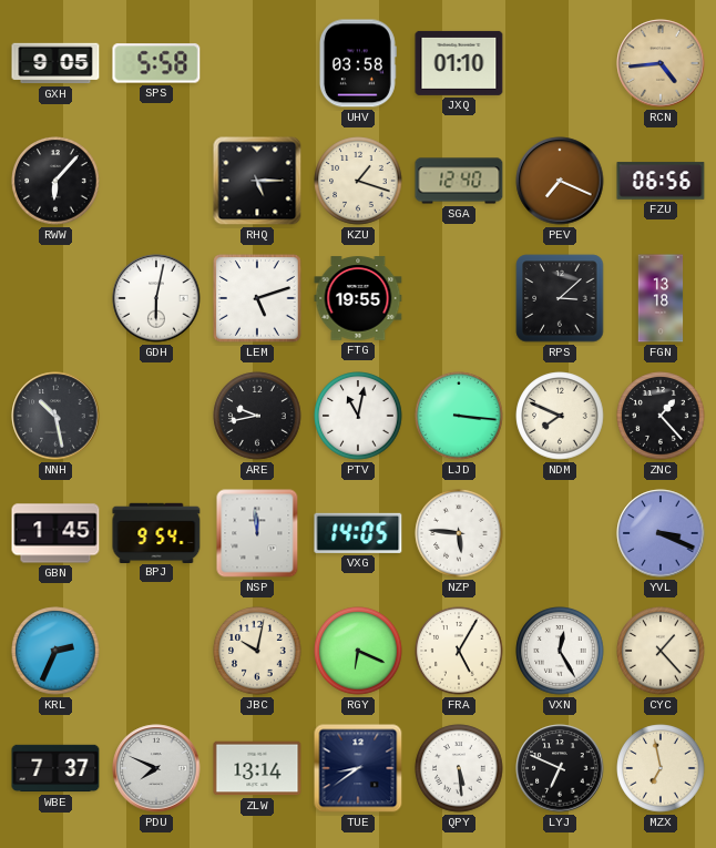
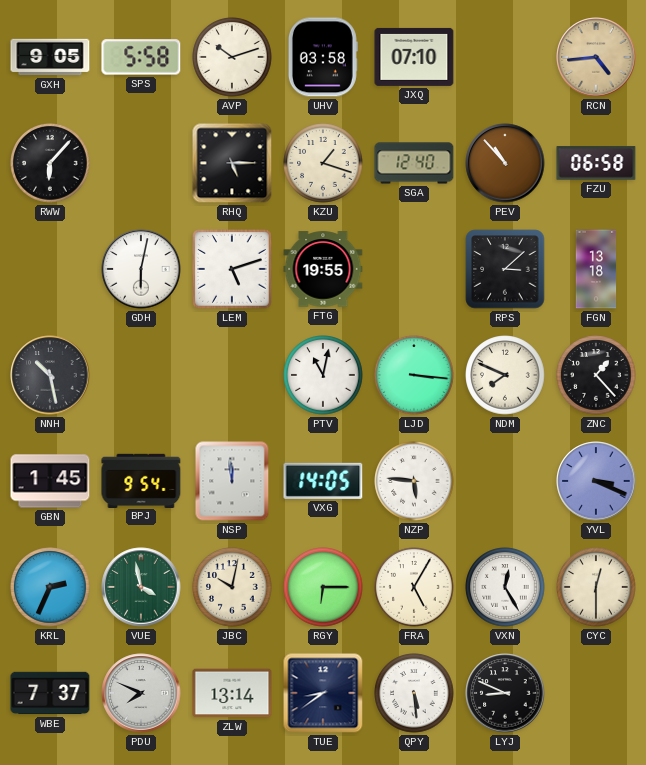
AVP: none -> 10:12
JXQ: 01:10 -> 07:10
PEV: 7:19 -> 10:53
FZU: 06:56 -> 06:58
ARE: 9:43 -> none
VUE: none -> 3:58
RGY: 6:19 -> 6:15
CYC: 1:23 -> 12:30
LYJ: 6:49 -> 8:49
MZX: 6:58 -> none
